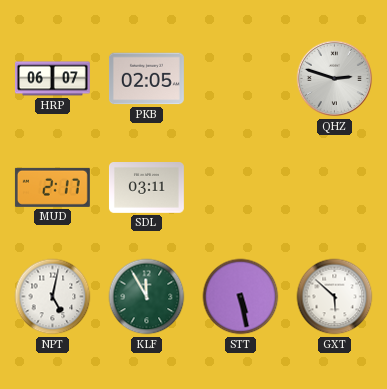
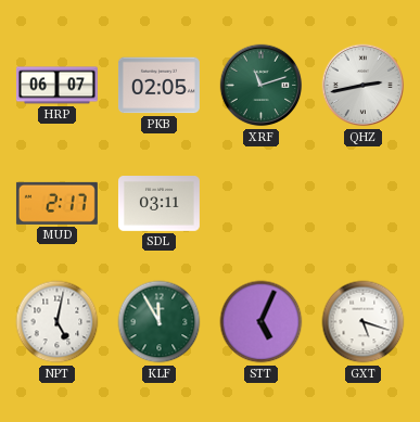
XRF: none -> 11:12
QHZ: 2:48 -> 2:43
STT: 5:28 -> 5:04
GXT: 5:52 -> 5:18
